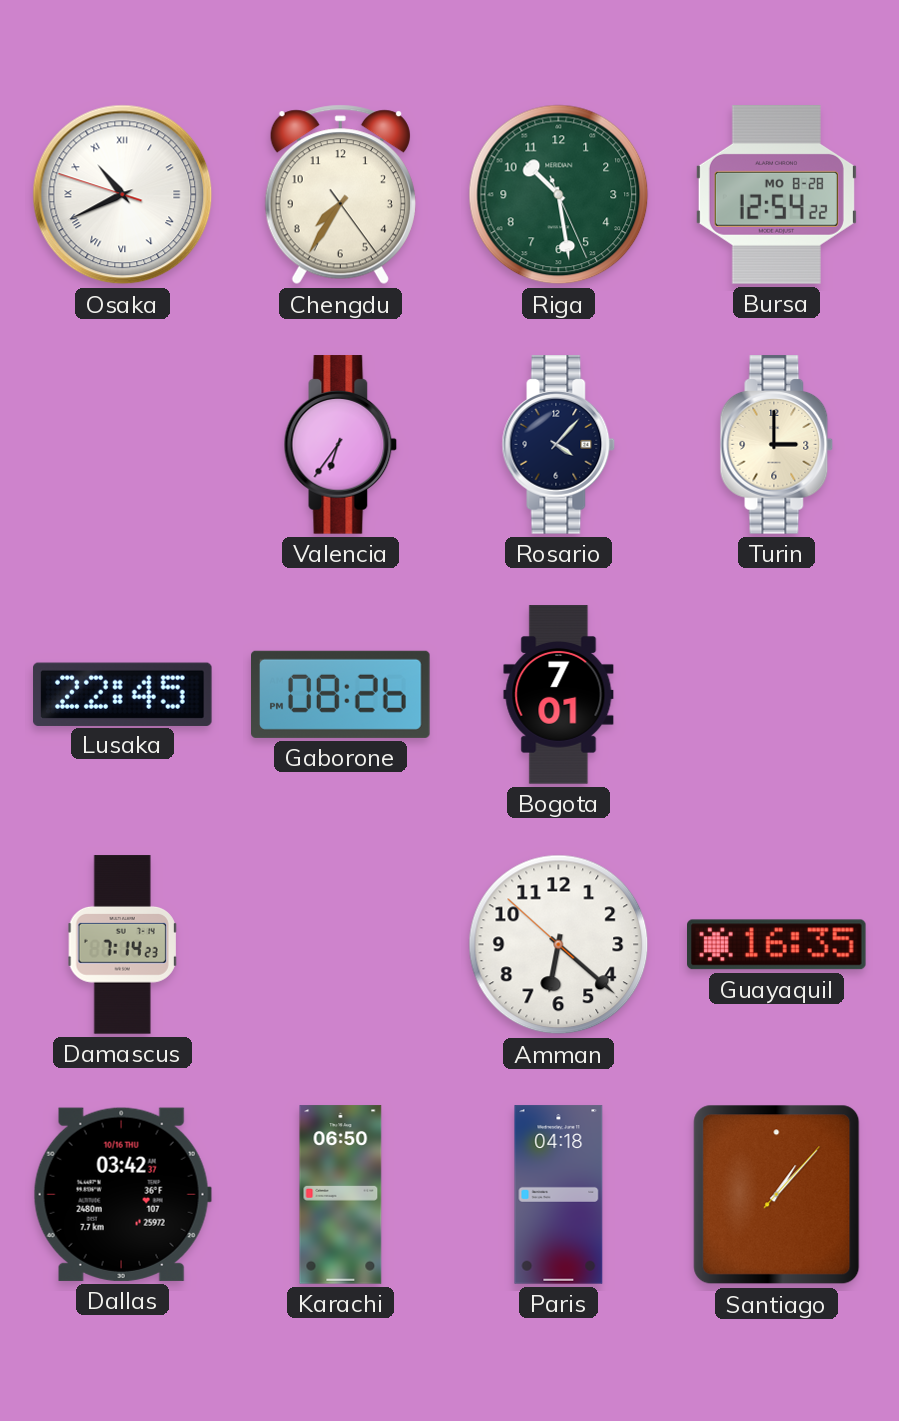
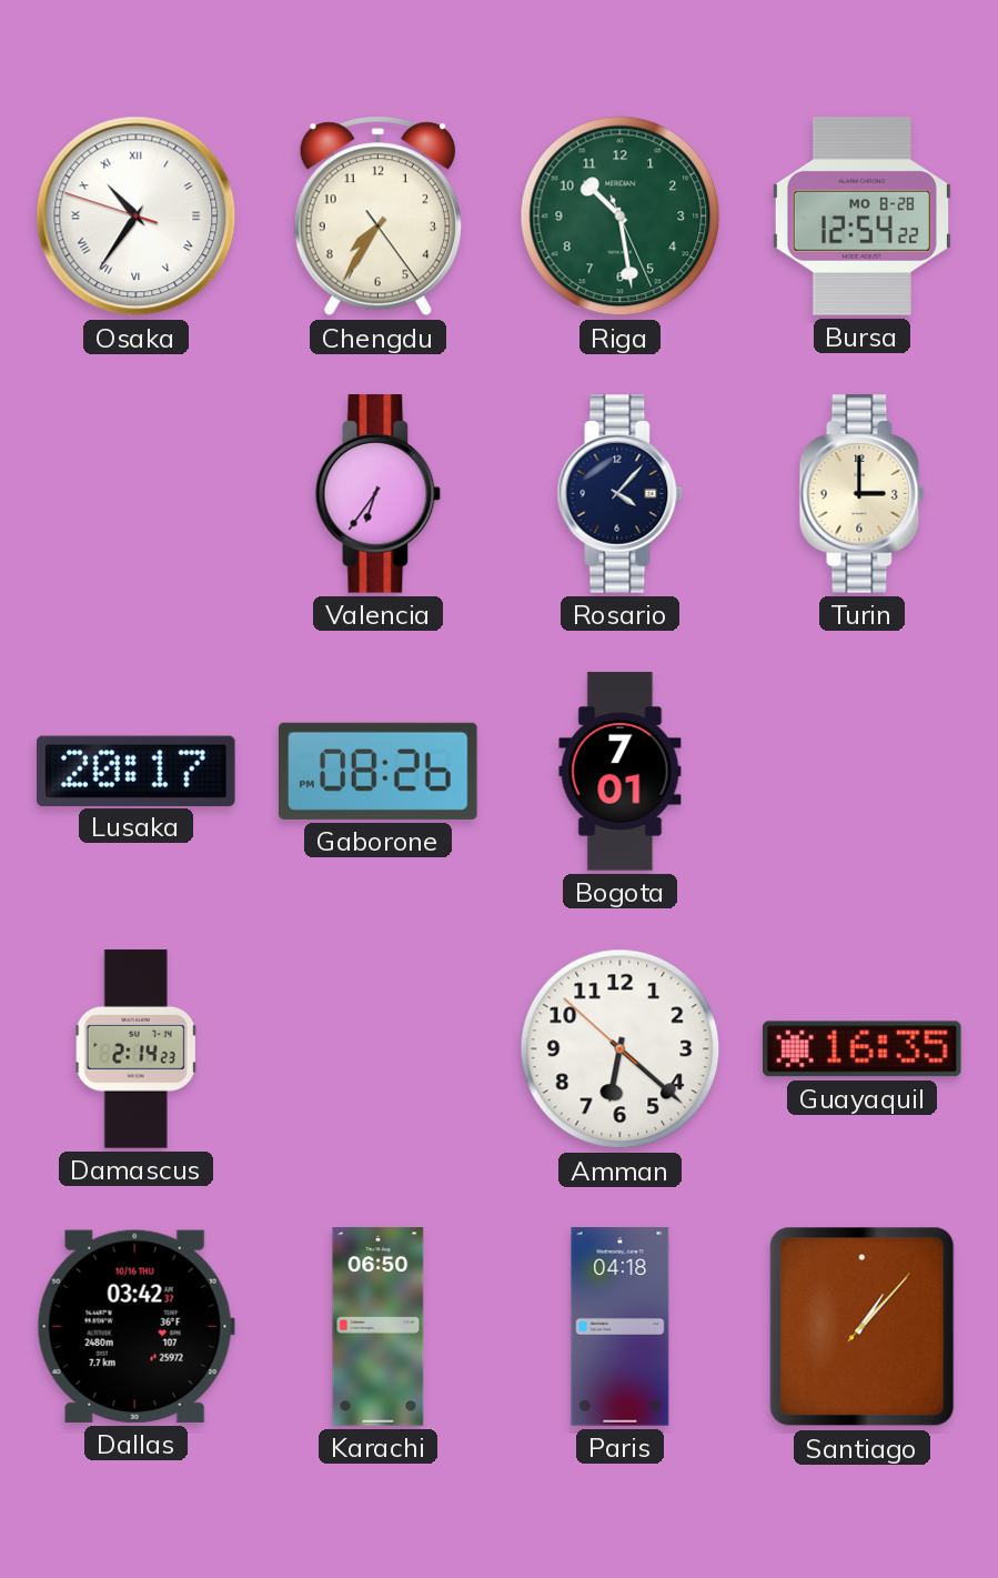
Osaka: 10:40 -> 10:35
Lusaka: 22:45 -> 20:17
Damascus: 7:14 -> 2:14
